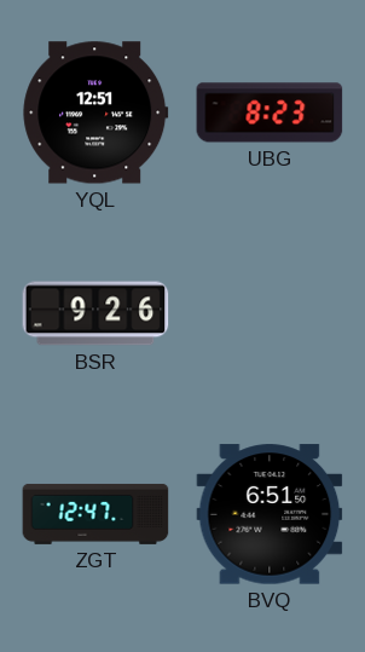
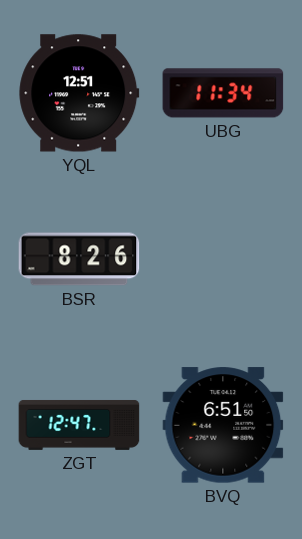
UBG: 8:23 -> 11:34
BSR: 9:26 -> 8:26
